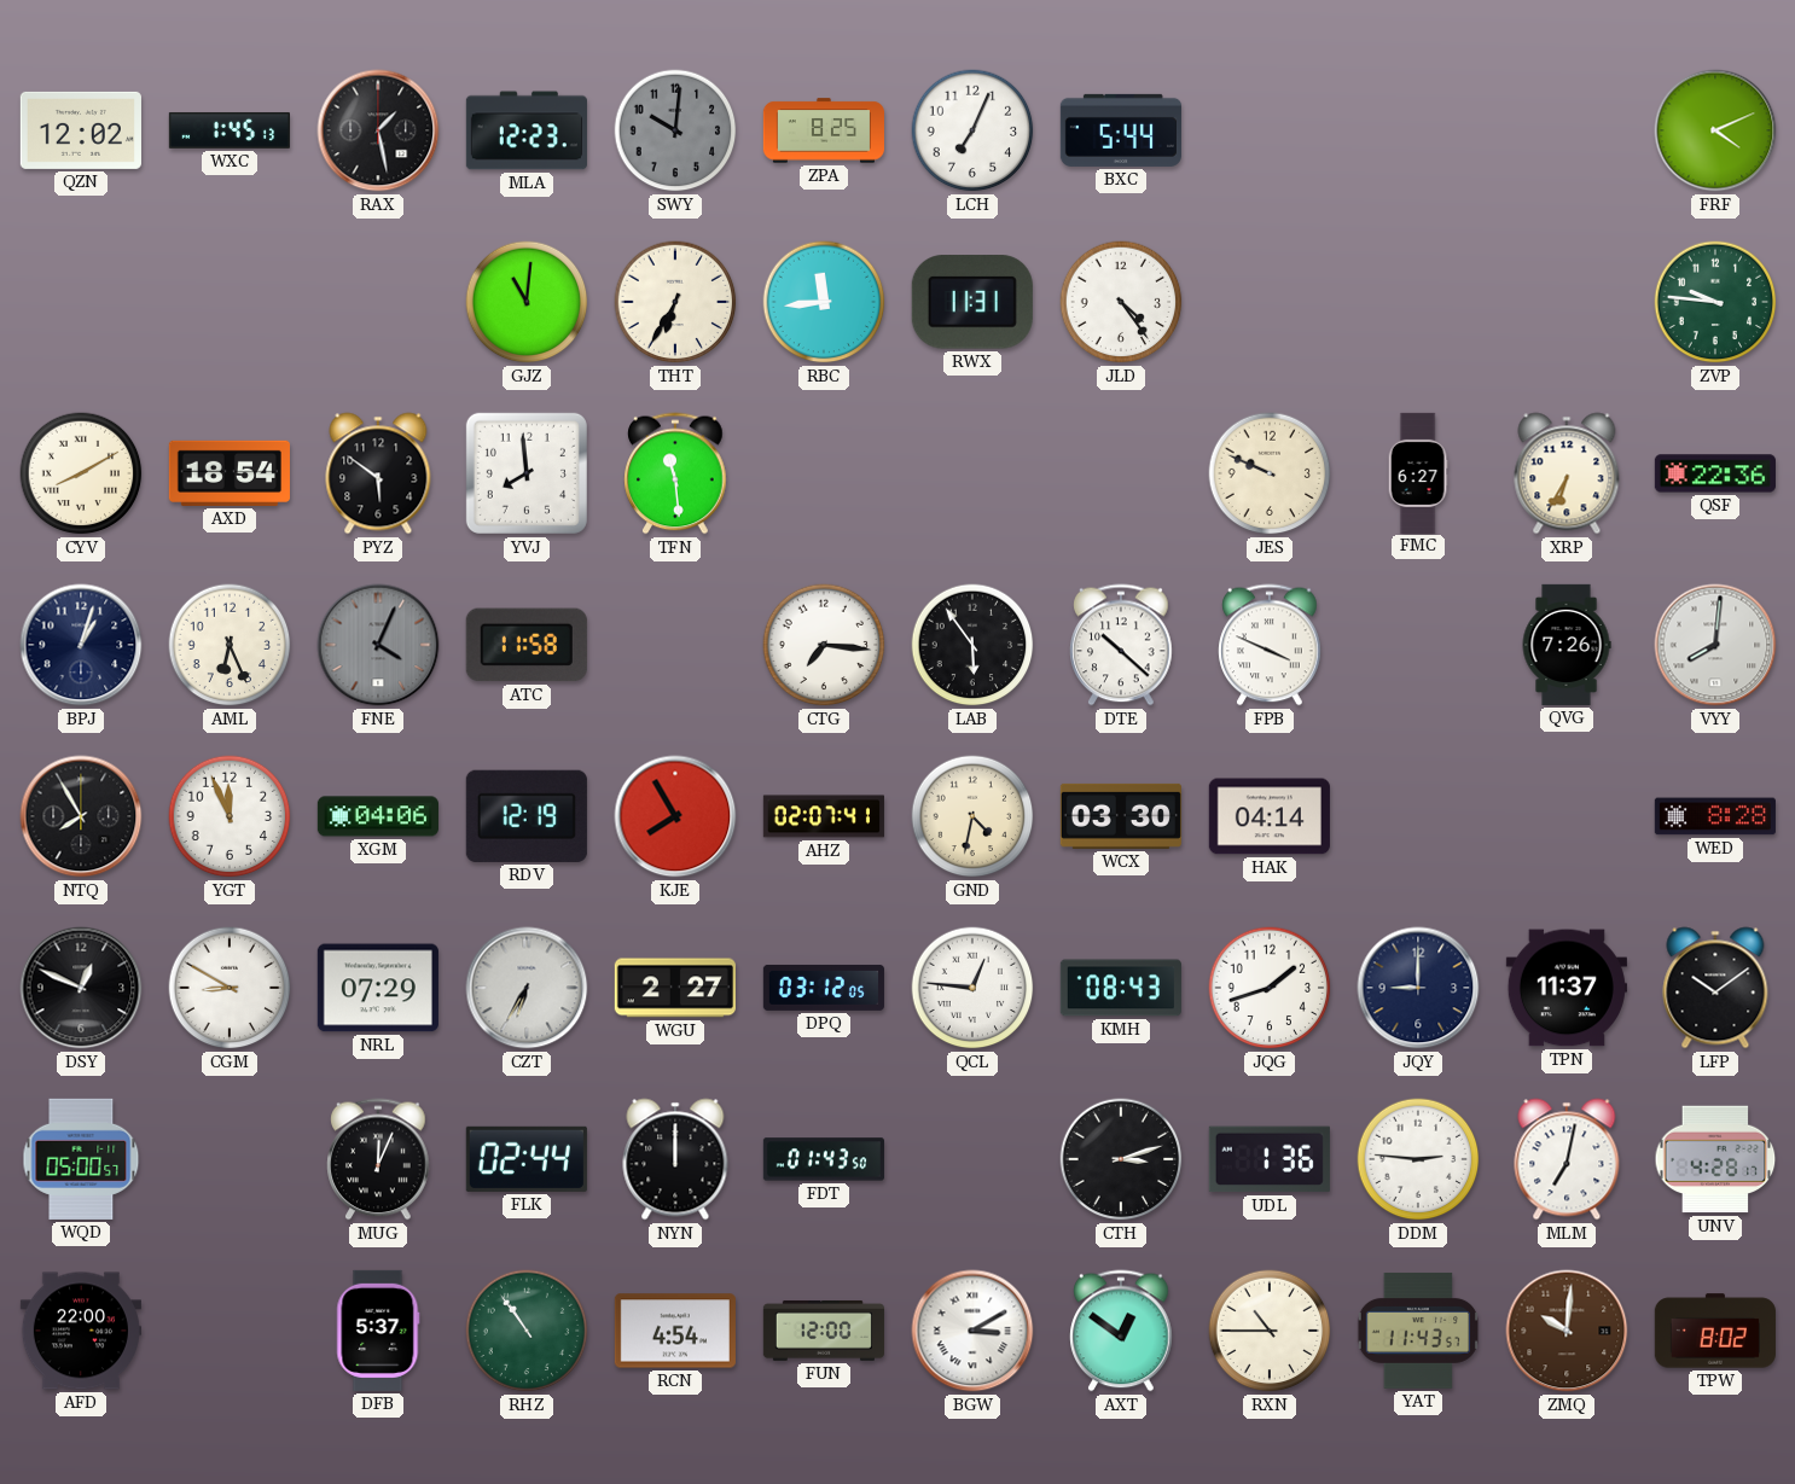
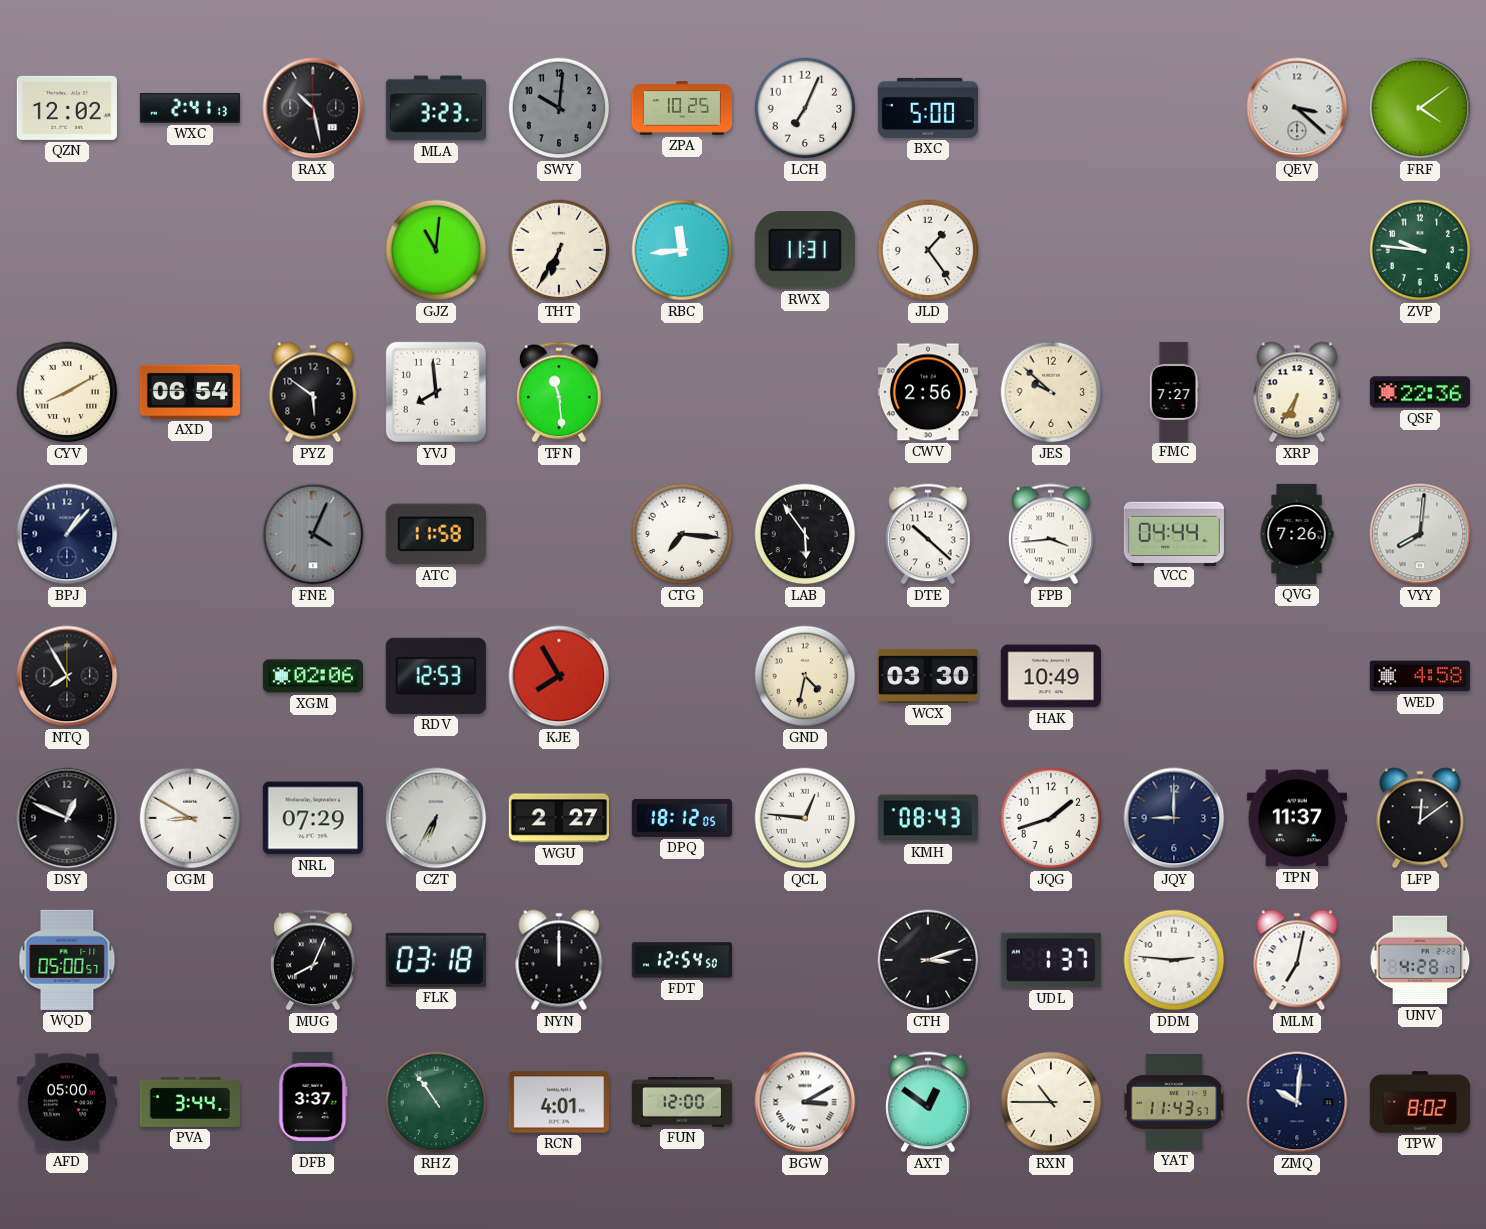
WXC: 1:45 -> 2:41
RAX: 1:28 -> 10:28
MLA: 12:23 -> 3:23
ZPA: 8:25 -> 10:25
BXC: 5:44 -> 5:00
QEV: none -> 3:22
FRF: 4:11 -> 4:09
JLD: 4:24 -> 1:24
AXD: 18:54 -> 06:54
CWV: none -> 2:56
JES: 9:49 -> 9:52
FMC: 6:27 -> 7:27
BPJ: 1:03 -> 1:07
AML: 6:26 -> none
FPB: 3:49 -> 3:44
VCC: none -> 04:44
YGT: 11:56 -> none
XGM: 04:06 -> 02:06
RDV: 12:19 -> 12:53
AHZ: 02:07 -> none
HAK: 04:14 -> 10:49
WED: 8:28 -> 4:58
DPQ: 03:12 -> 18:12
LFP: 10:09 -> 12:09
MUG: 12:04 -> 8:04
FLK: 02:44 -> 03:18
FDT: 01:43 -> 12:54
UDL: 1:36 -> 1:37
AFD: 22:00 -> 05:00
PVA: none -> 3:44
DFB: 5:37 -> 3:37
RCN: 4:54 -> 4:01
ZMQ dial: brown -> navy
